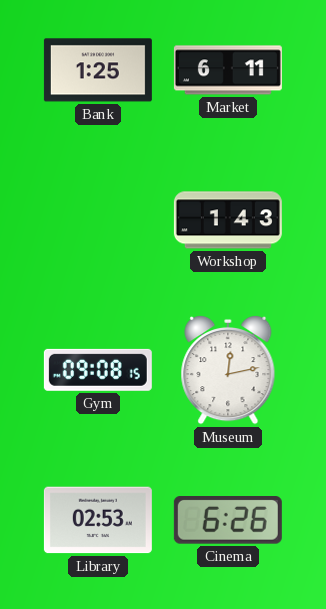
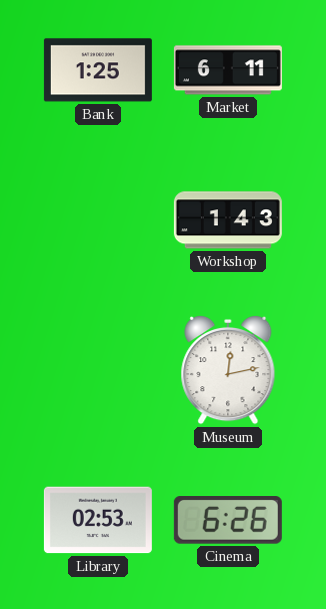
Gym: 09:08 -> none
